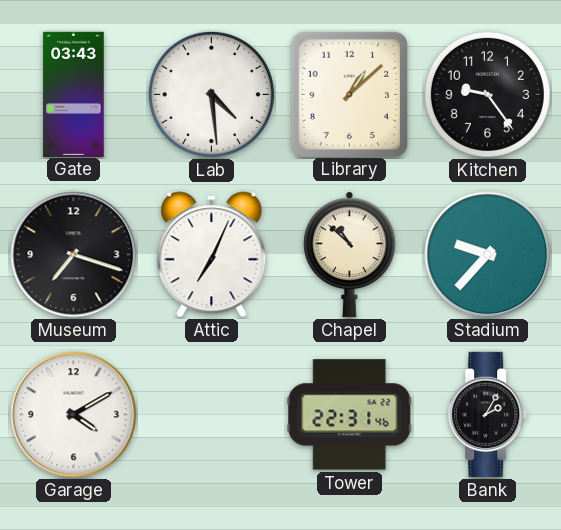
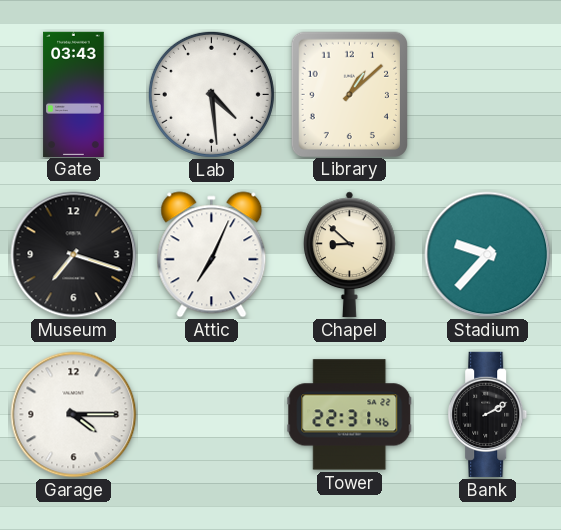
Kitchen: 9:24 -> none
Chapel: 10:52 -> 8:52
Garage: 4:10 -> 4:15
Bank: 2:05 -> 2:10
